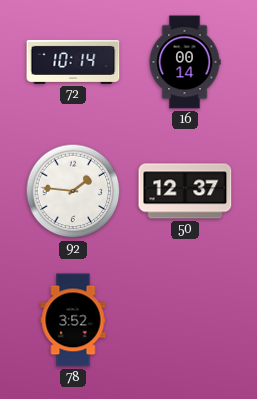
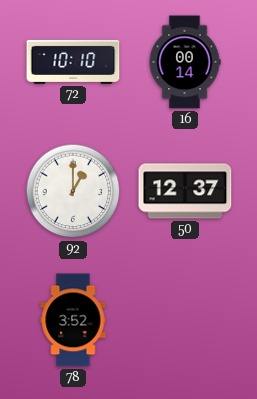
72: 10:14 -> 10:10
92: 1:46 -> 1:00
